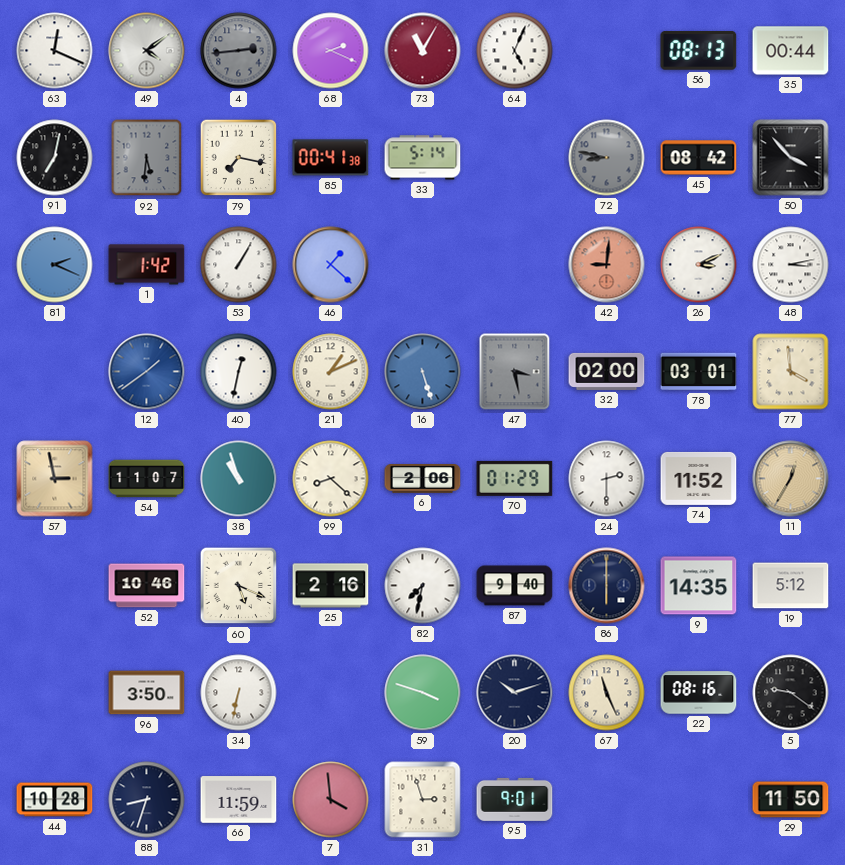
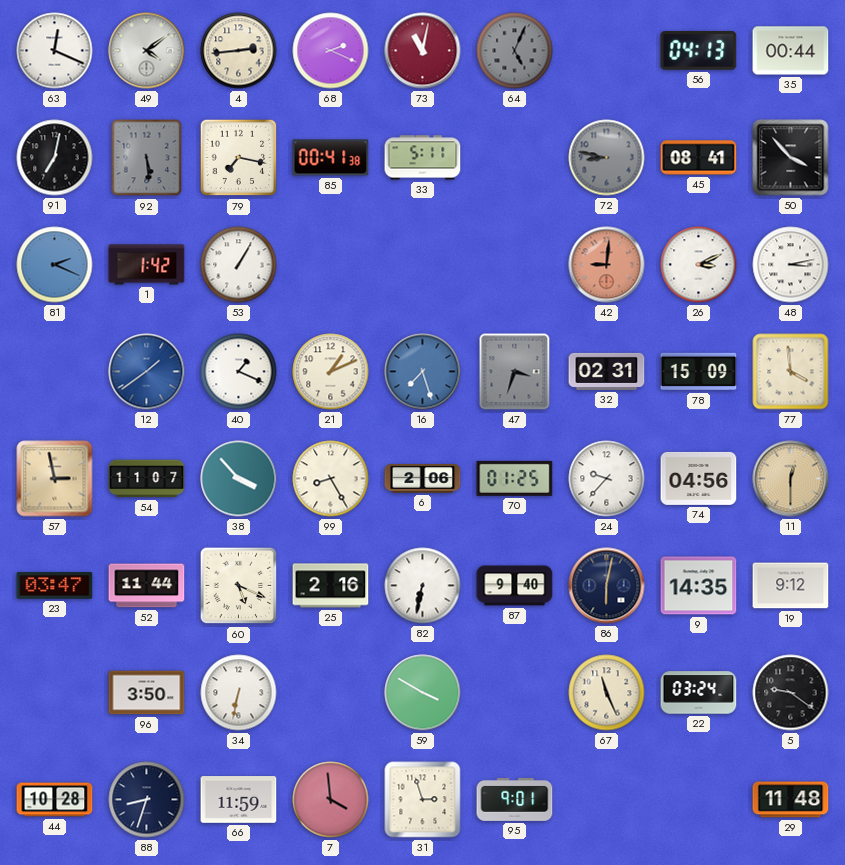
4 dial: grey -> cream
73: 11:05 -> 11:02
64 dial: white -> grey
56: 08:13 -> 04:13
92: 5:31 -> 5:29
33: 5:14 -> 5:11
45: 08:42 -> 08:41
46: 1:22 -> none
40: 12:32 -> 1:19
16: 5:27 -> 7:27
47: 3:28 -> 3:33
32: 02:00 -> 02:31
78: 03:01 -> 15:09
38: 10:57 -> 3:53
99: 8:22 -> 8:25
70: 01:29 -> 01:25
24: 2:30 -> 9:37
74: 11:52 -> 04:56
11: 12:35 -> 12:30
23: none -> 03:47
52: 10:46 -> 11:44
82: 7:32 -> 6:32
86: 6:00 -> 6:02
19: 5:12 -> 9:12
59: 3:48 -> 3:50
20: 10:12 -> none
22: 08:16 -> 03:24
29: 11:50 -> 11:48
